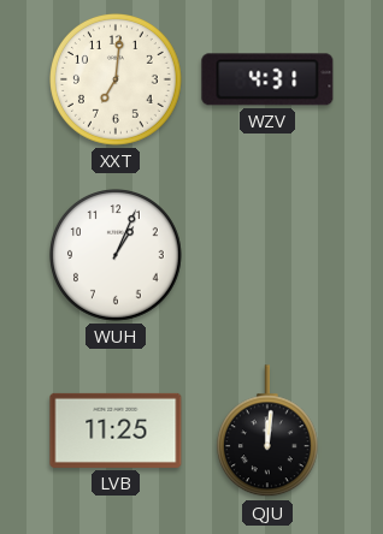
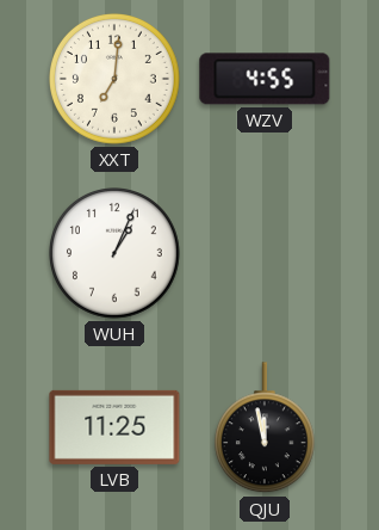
WZV: 4:31 -> 4:55
QJU: 12:01 -> 11:58
